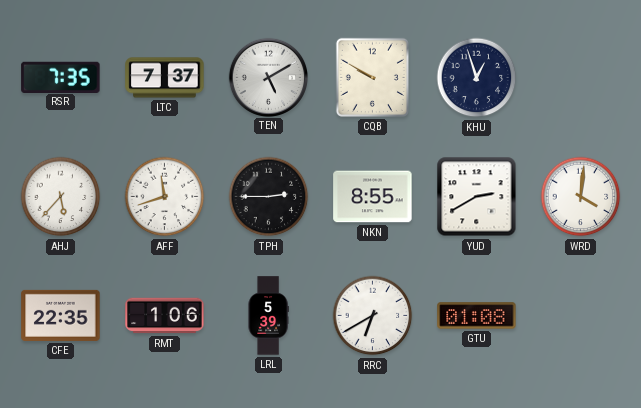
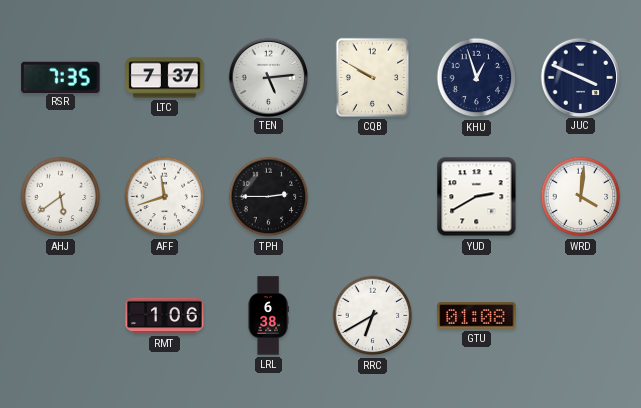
TEN: 5:10 -> 5:14
JUC: none -> 3:49
AHJ: 5:37 -> 5:39
NKN: 8:55 -> none
CFE: 22:35 -> none
LRL: 5:39 -> 6:38
